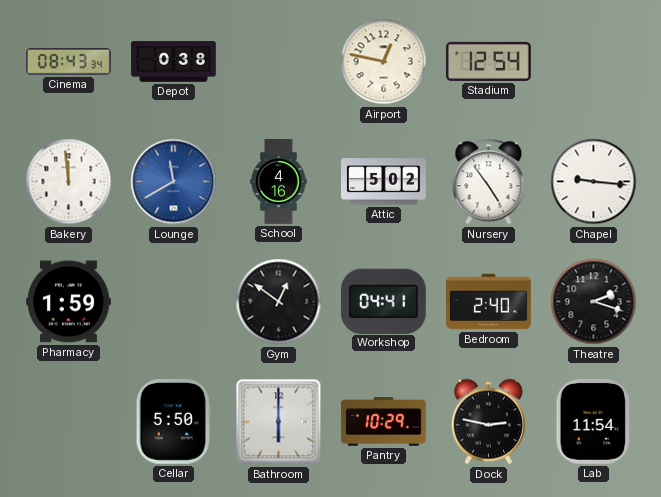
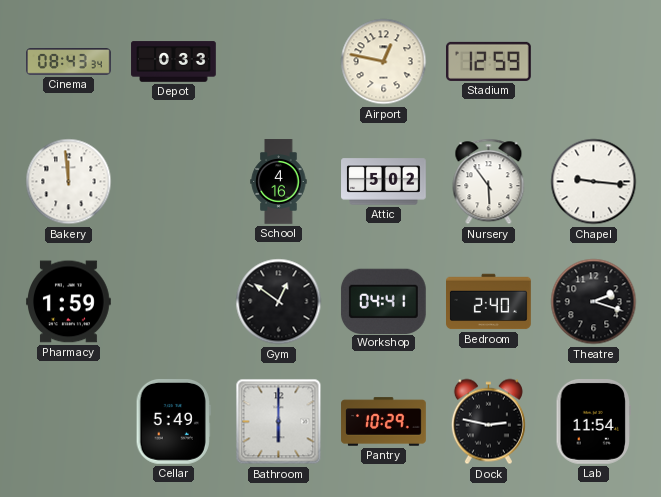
Depot: 0:38 -> 0:33
Stadium: 12:54 -> 12:59
Lounge: 11:40 -> none
Nursery: 4:54 -> 5:54
Cellar: 5:50 -> 5:49
